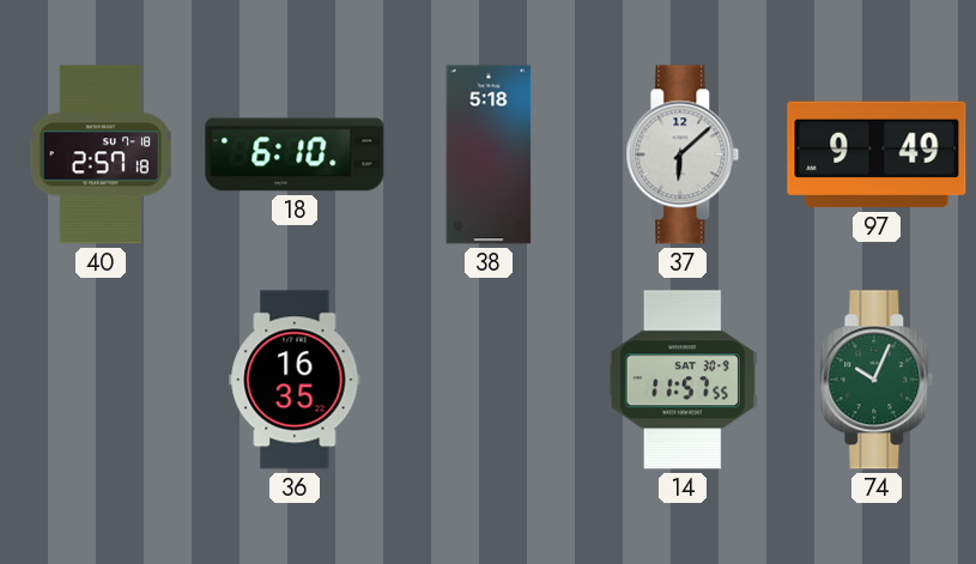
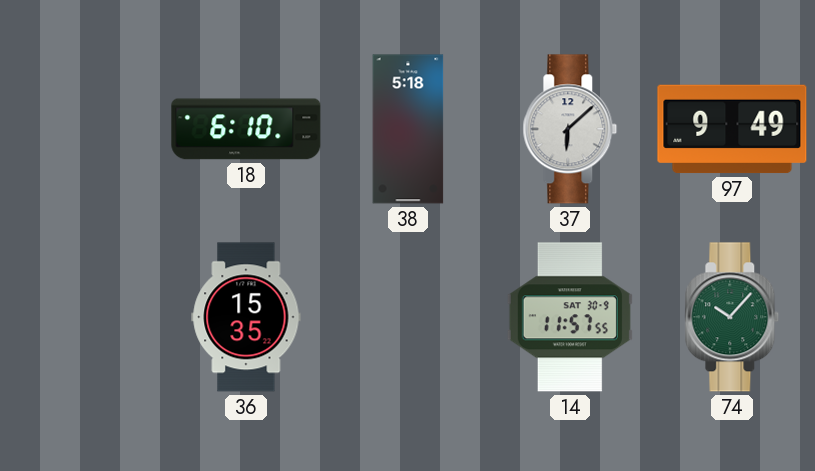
40: 2:57 -> none
36: 16:35 -> 15:35
74: 10:04 -> 10:07
